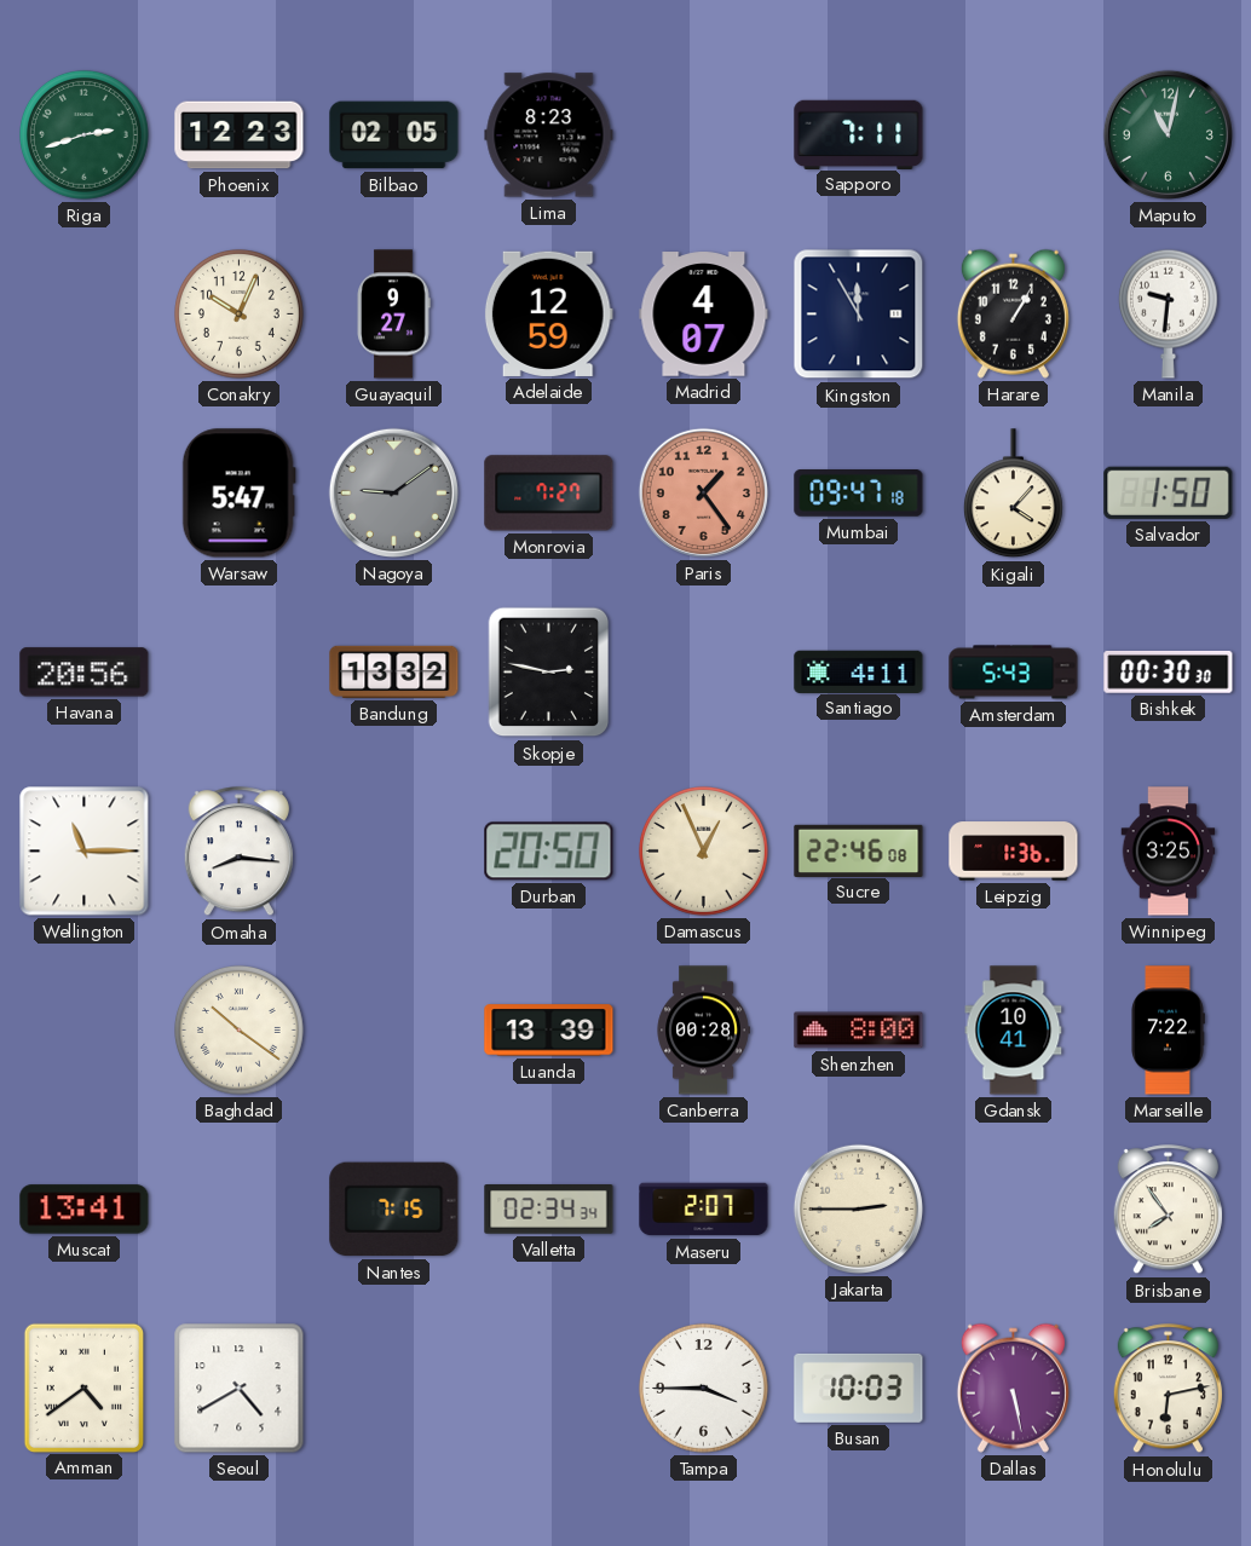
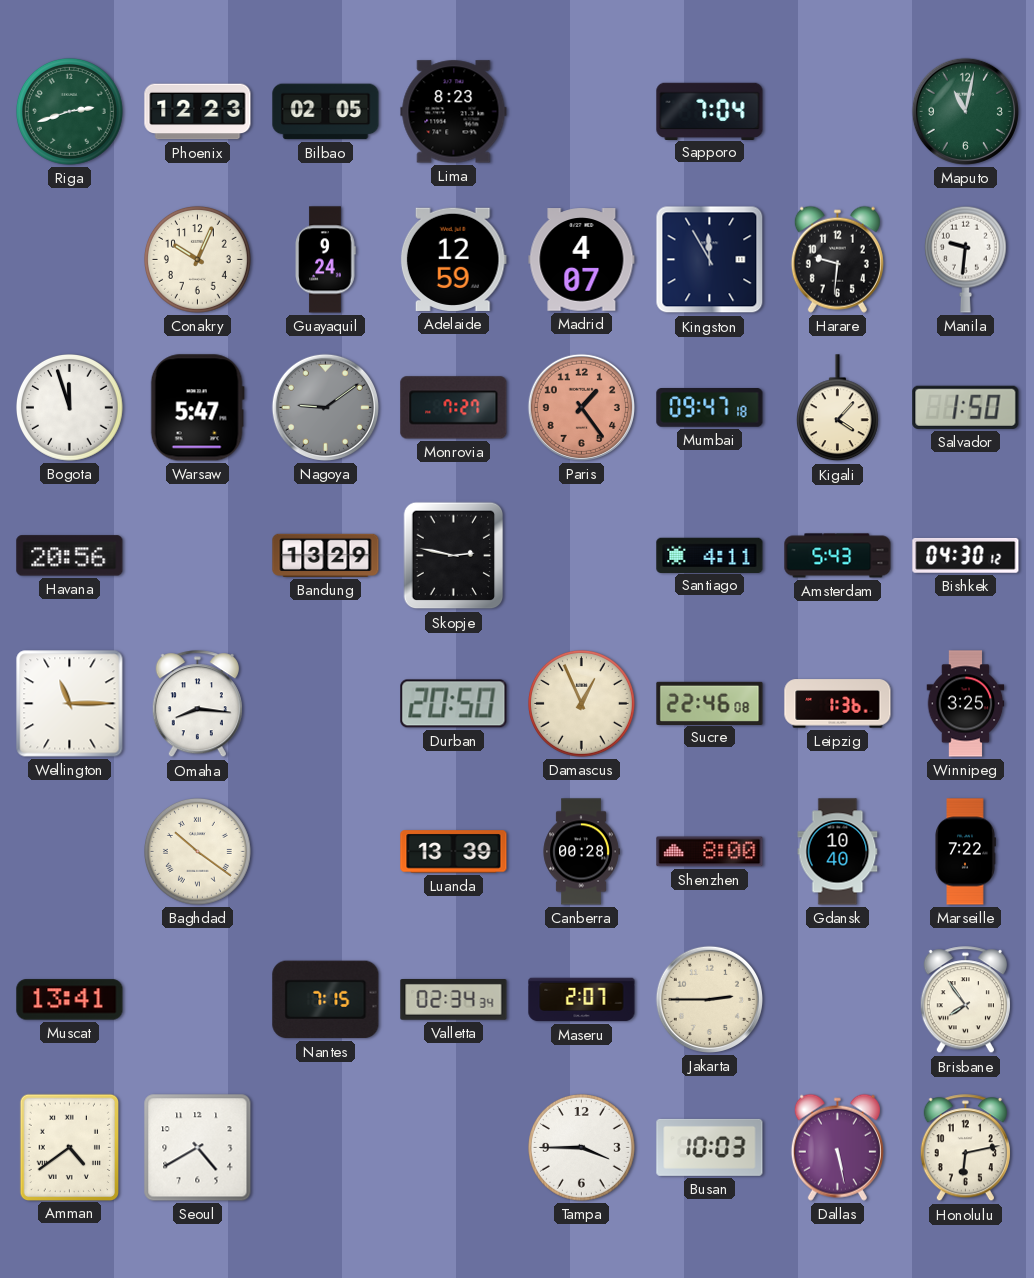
Sapporo: 7:11 -> 7:04
Guayaquil: 9:27 -> 9:24
Harare: 1:05 -> 9:31
Bogota: none -> 11:57
Bandung: 13:32 -> 13:29
Bishkek: 00:30 -> 04:30
Gdansk: 10:41 -> 10:40
